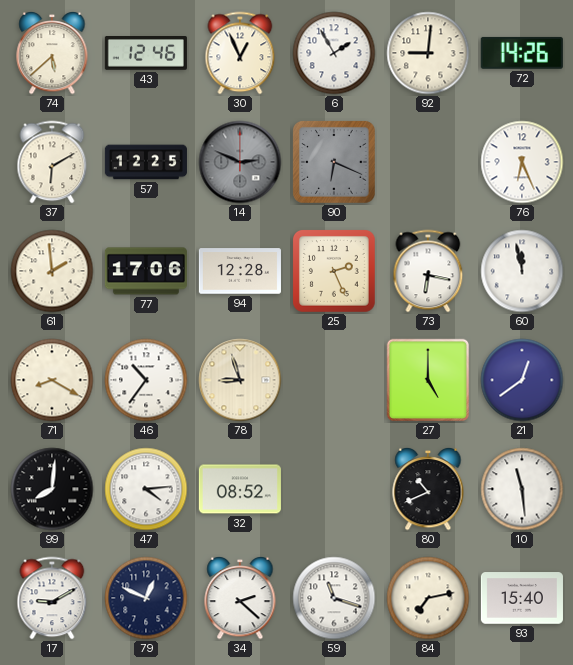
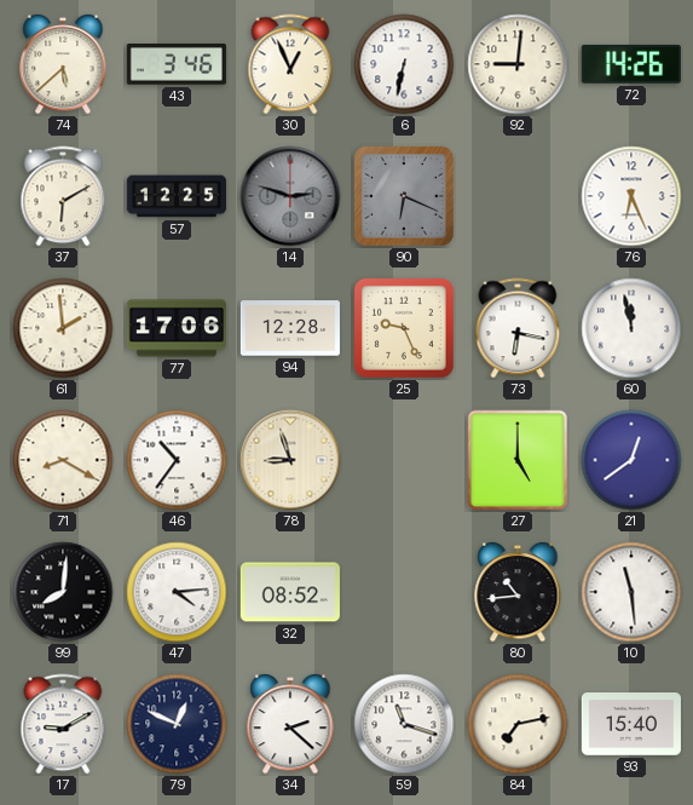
43: 12:46 -> 3:46
6: 1:55 -> 6:32
14: 2:49 -> 2:48
25: 2:26 -> 9:26
80: 10:41 -> 10:44
